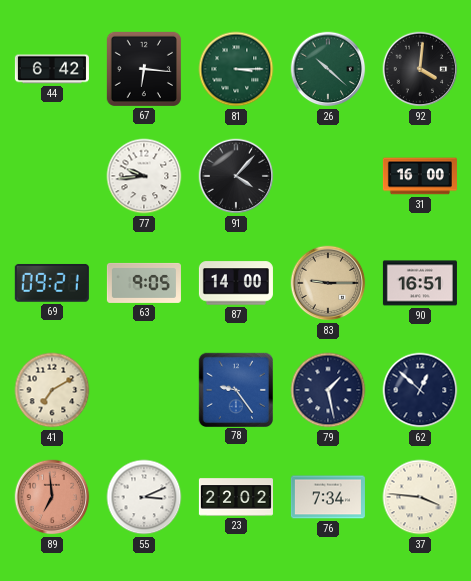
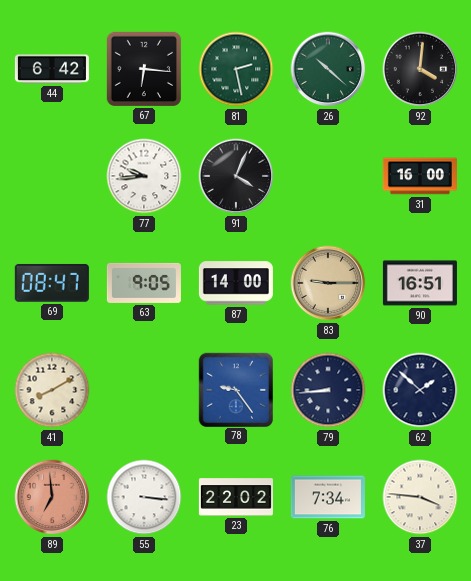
81: 3:15 -> 2:28
91: 4:07 -> 4:04
69: 09:21 -> 08:47
41: 7:10 -> 8:10
79: 1:28 -> 8:44
62: 12:52 -> 1:52
55: 3:11 -> 3:16
